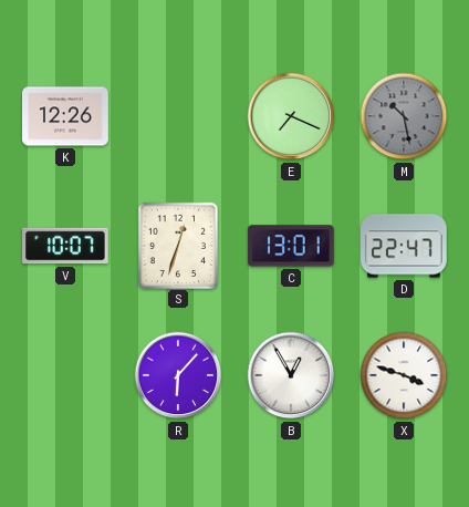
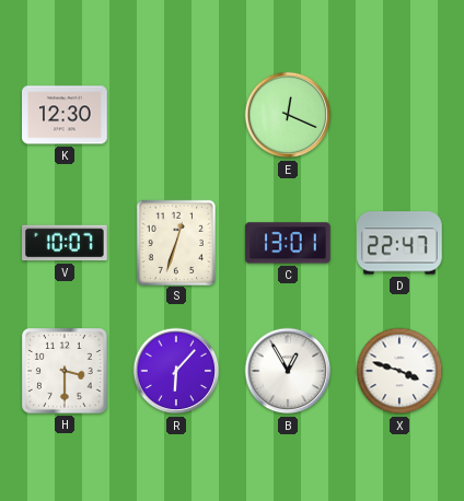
K: 12:26 -> 12:30
E: 7:19 -> 12:19
M: 10:28 -> none
H: none -> 3:30
